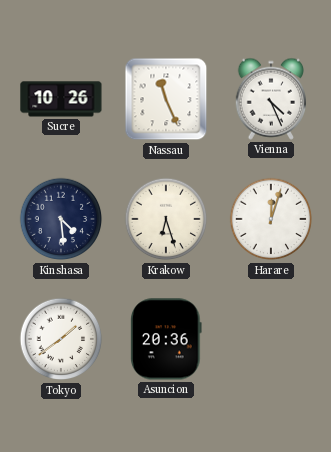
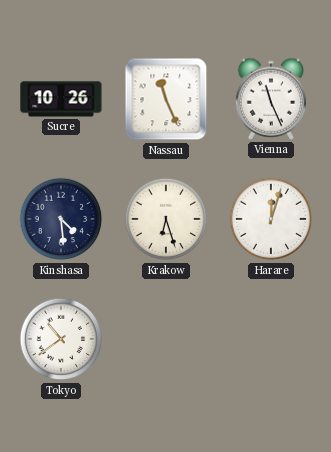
Vienna: 4:26 -> 11:26
Tokyo: 1:39 -> 10:39
Asuncion: 20:36 -> none
